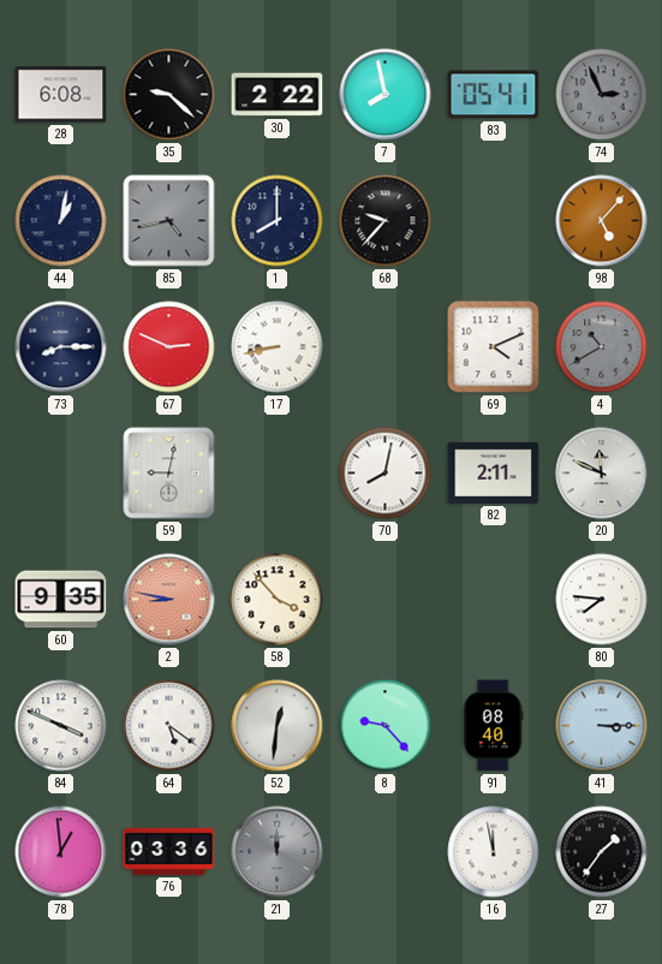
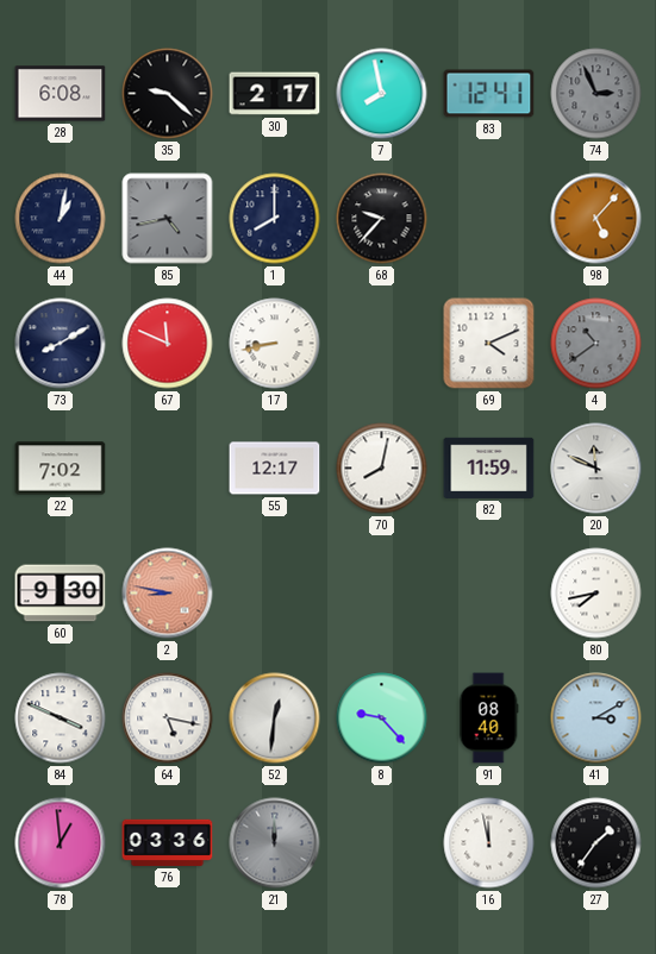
30: 2:22 -> 2:17
83: 05:41 -> 12:41
73: 8:15 -> 8:10
67: 2:49 -> 11:49
4: 10:40 -> 10:39
22: none -> 7:02
59: 9:02 -> none
55: none -> 12:17
82: 2:11 -> 11:59
60: 9:35 -> 9:30
58: 3:53 -> none
80: 7:46 -> 7:43
64: 5:21 -> 5:17
41: 3:15 -> 3:10
